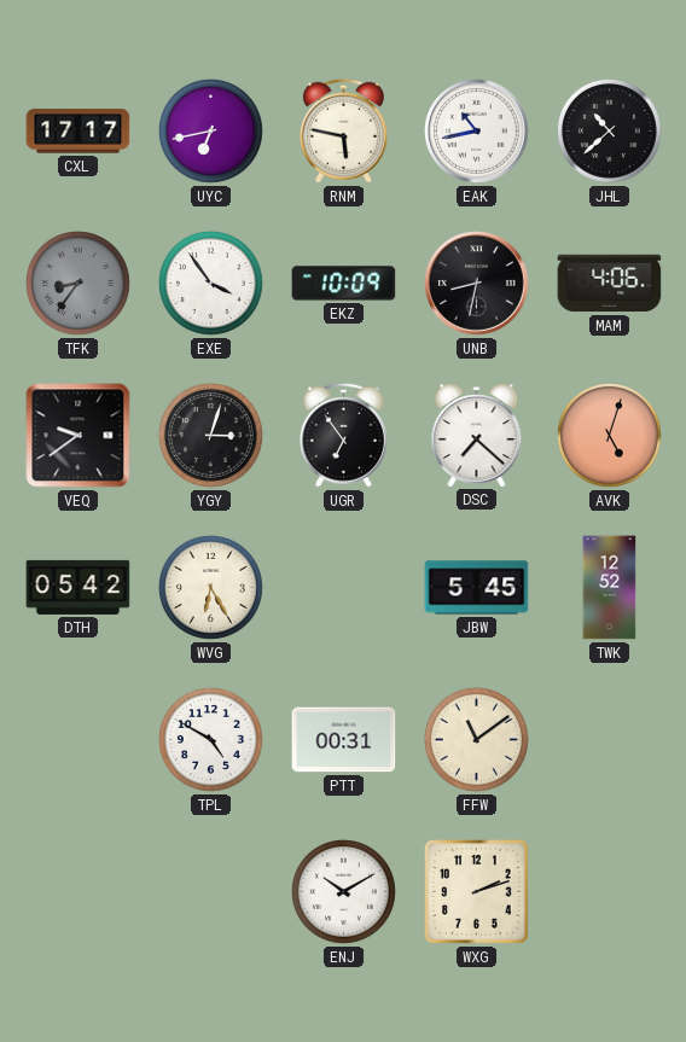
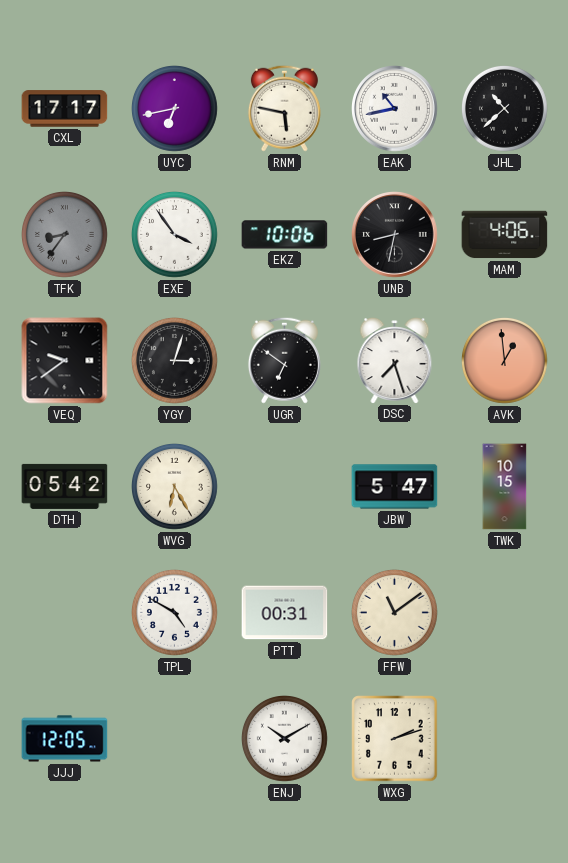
EKZ: 10:09 -> 10:06
UGR: 6:54 -> 6:51
DSC: 7:22 -> 7:27
AVK: 5:03 -> 12:59
JBW: 5:45 -> 5:47
TWK: 12:52 -> 10:15
JJJ: none -> 12:05
